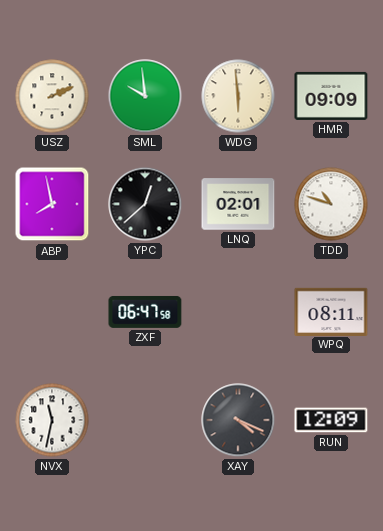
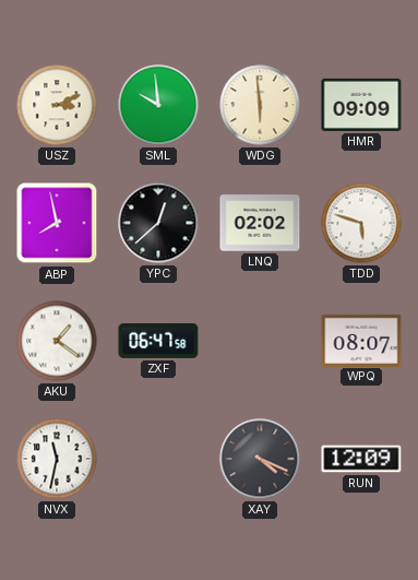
USZ: 2:11 -> 3:11
LNQ: 02:01 -> 02:02
TDD: 10:48 -> 5:48
AKU: none -> 1:21
WPQ: 08:11 -> 08:07
